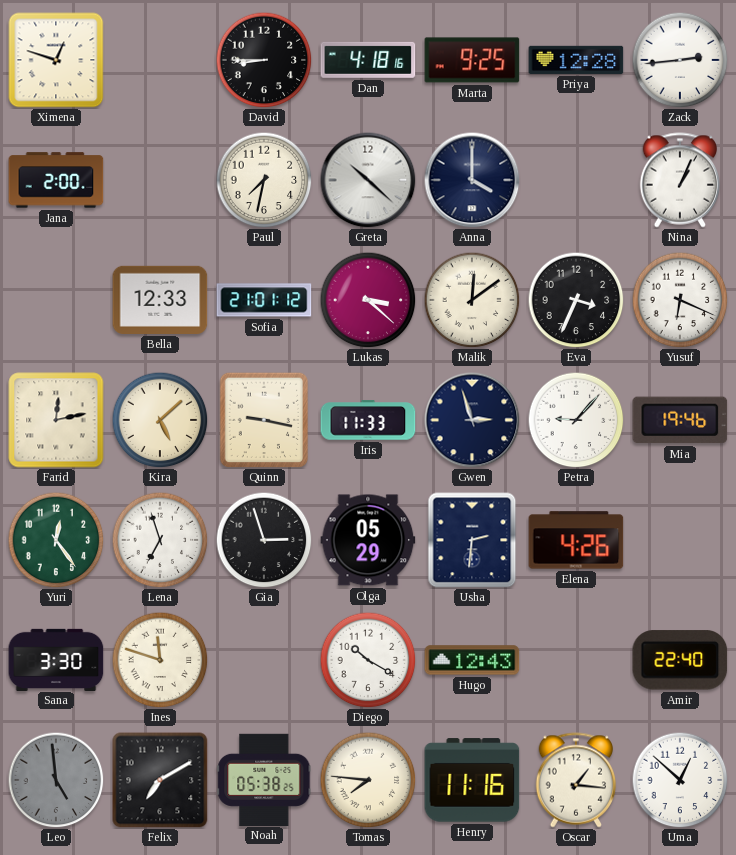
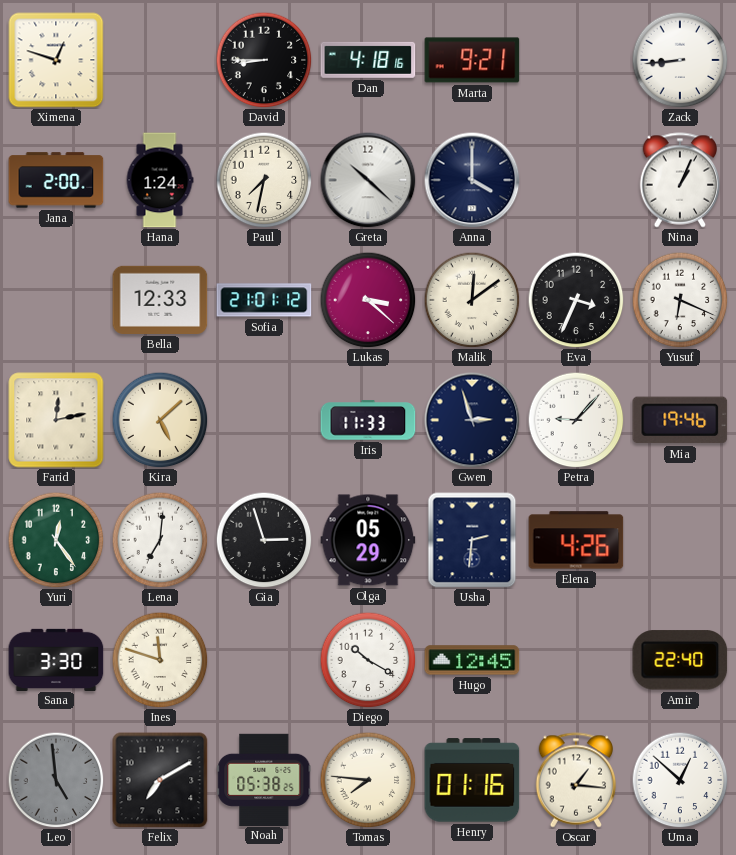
Marta: 9:25 -> 9:21
Priya: 12:28 -> none
Zack: 2:44 -> 8:44
Hana: none -> 1:24
Quinn: 9:17 -> none
Lena: 6:57 -> 7:01
Hugo: 12:43 -> 12:45
Henry: 11:16 -> 01:16
